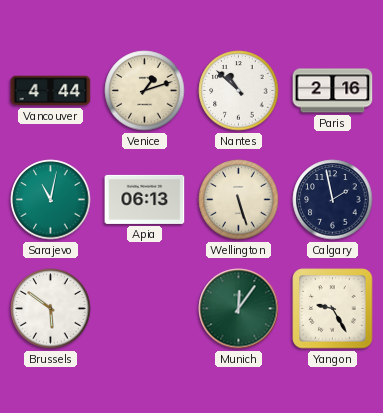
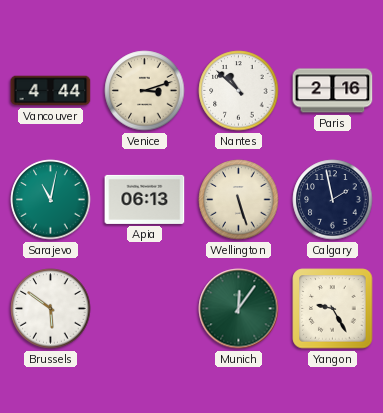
Venice: 1:12 -> 3:12
